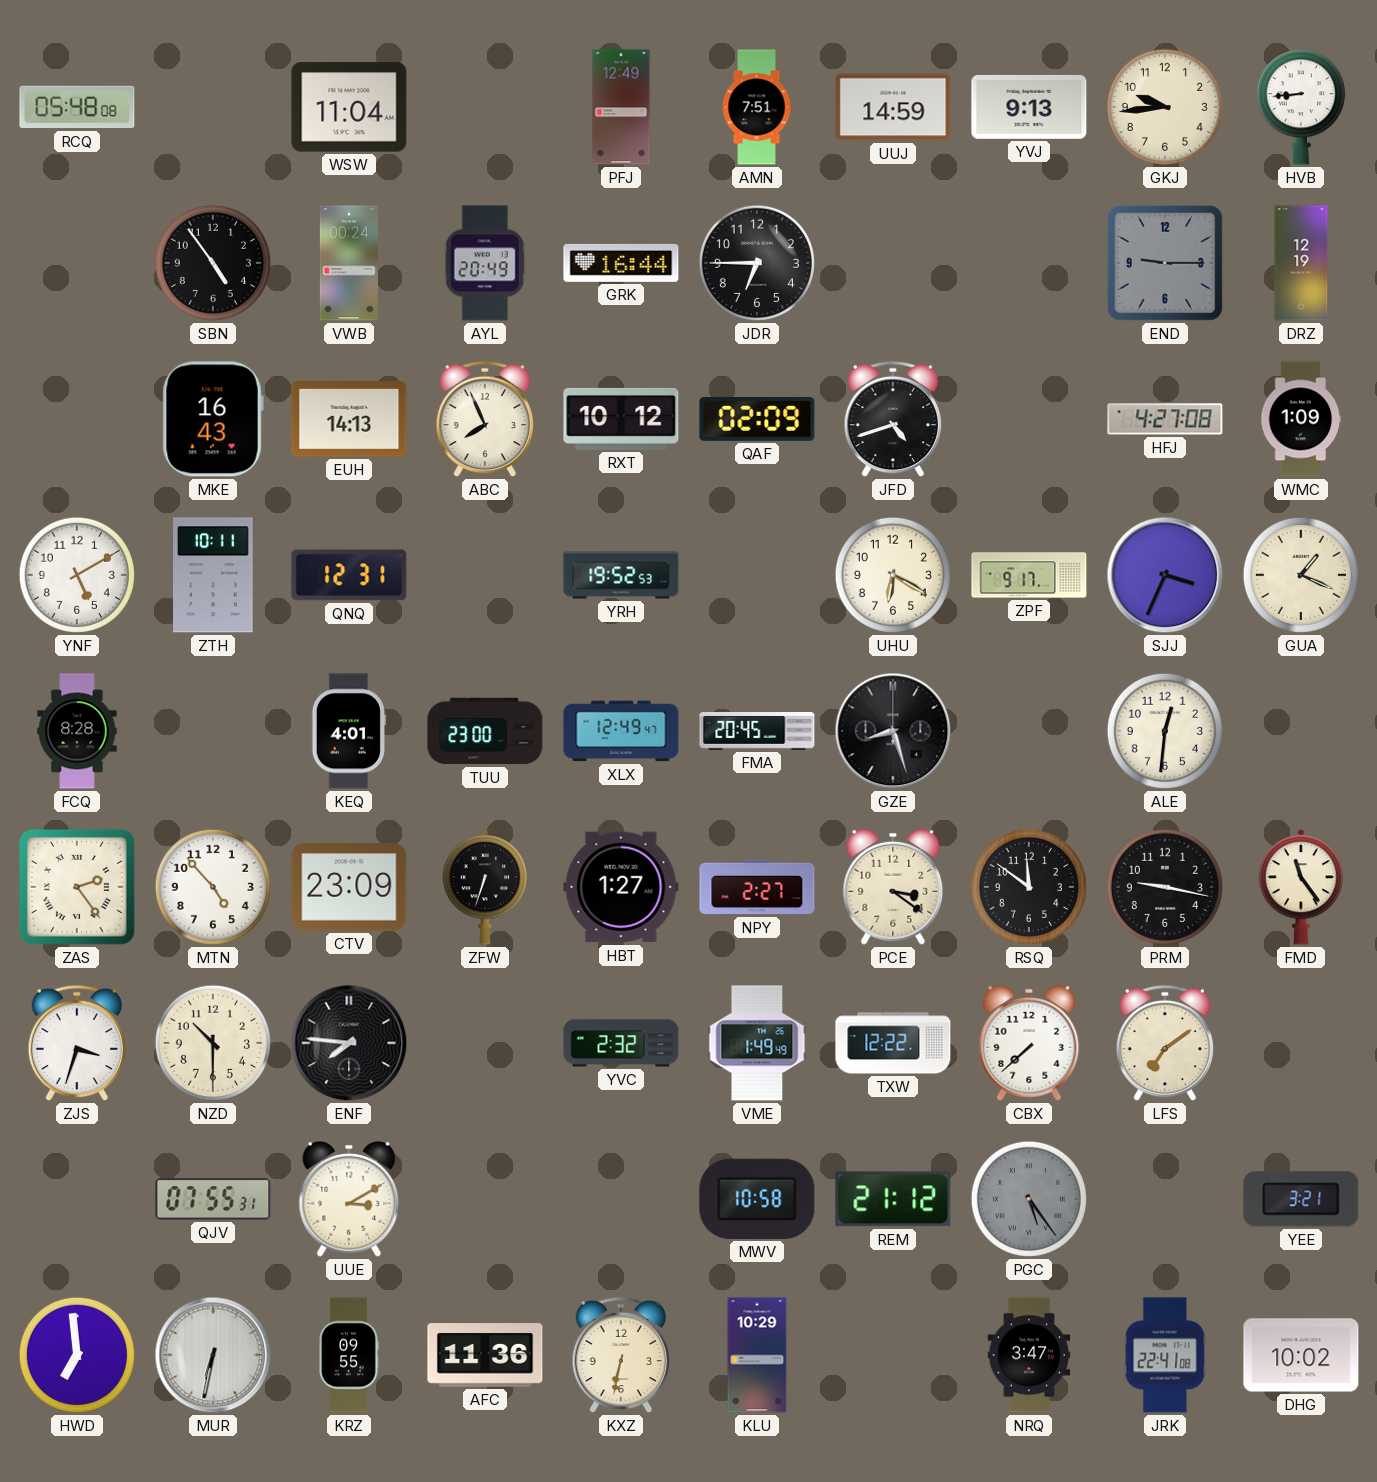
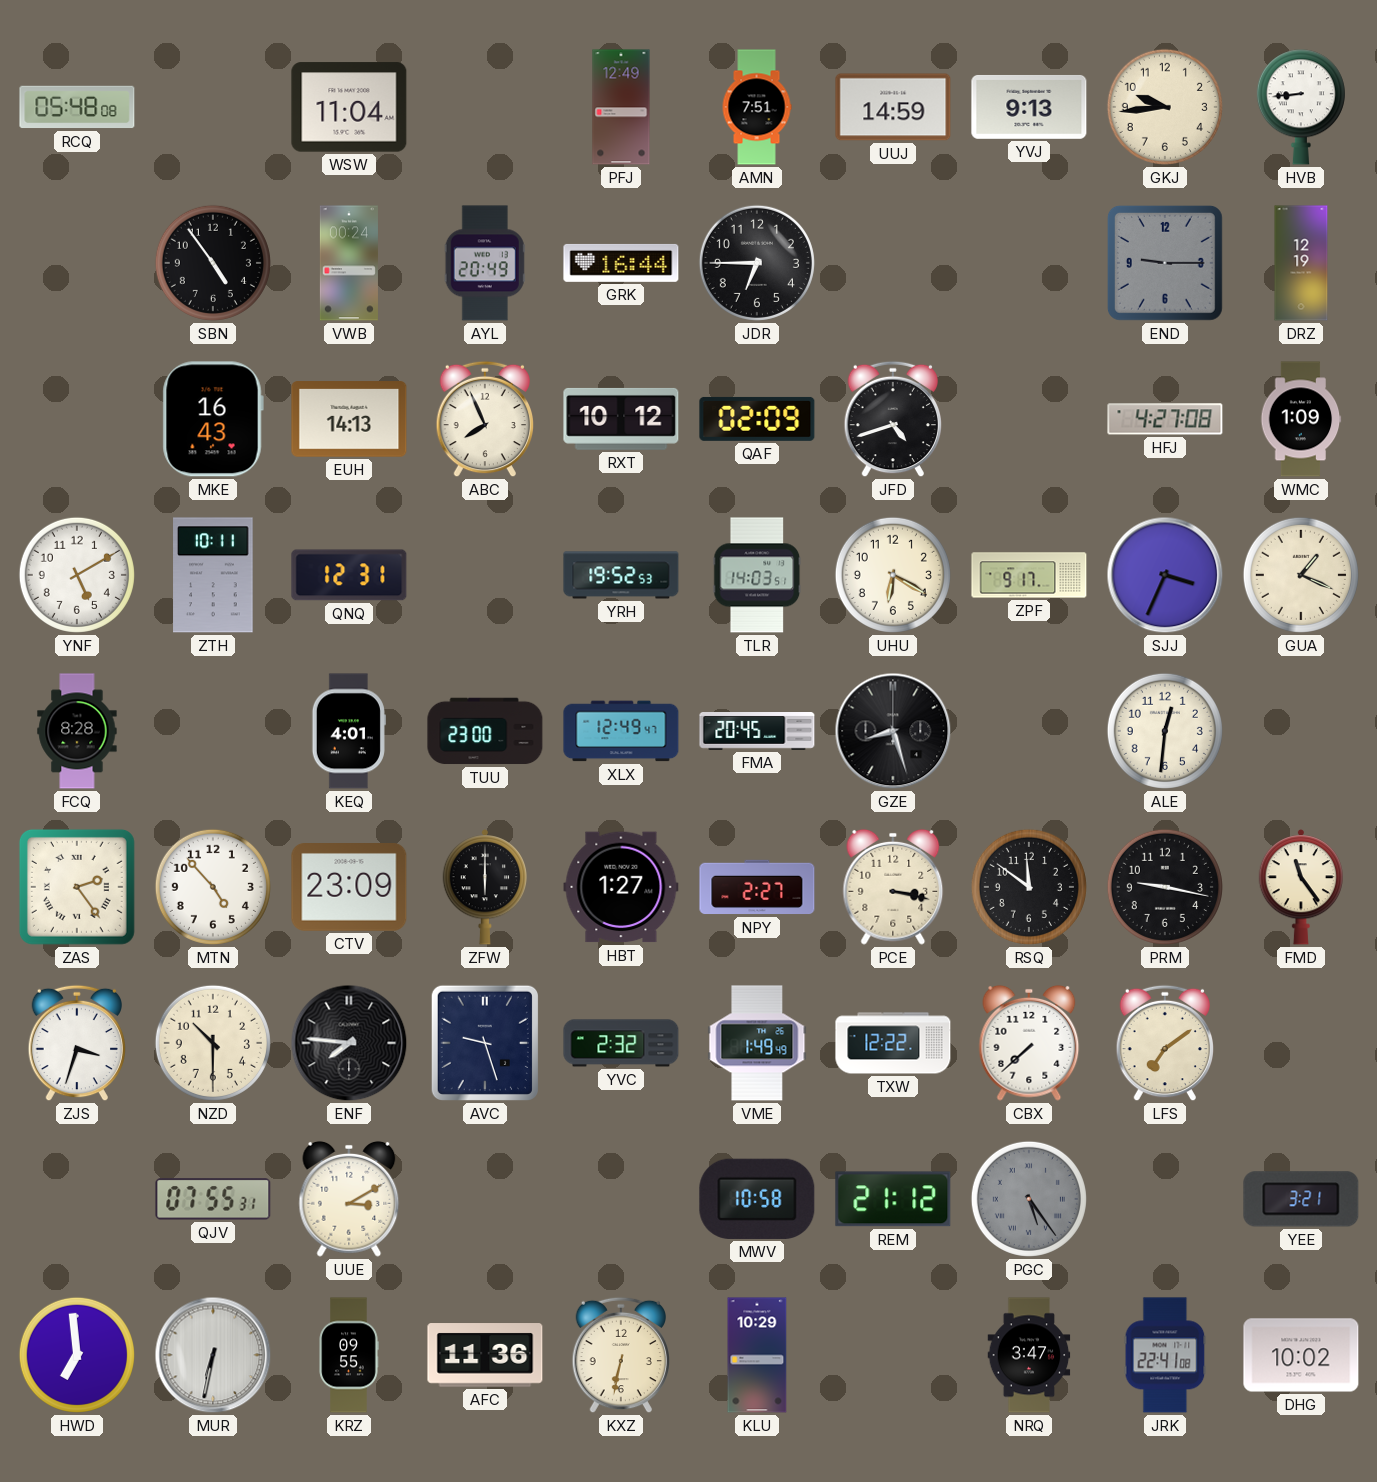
TLR: none -> 14:03
ZFW: 6:33 -> 6:00
PCE: 3:21 -> 3:17
AVC: none -> 9:27
